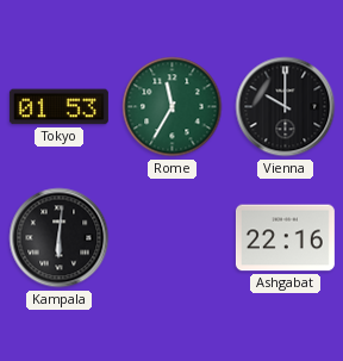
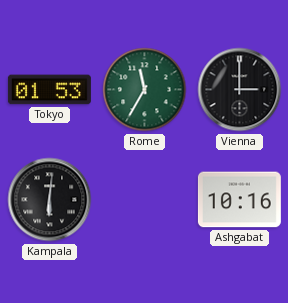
Vienna: 10:00 -> 3:00
Ashgabat: 22:16 -> 10:16
